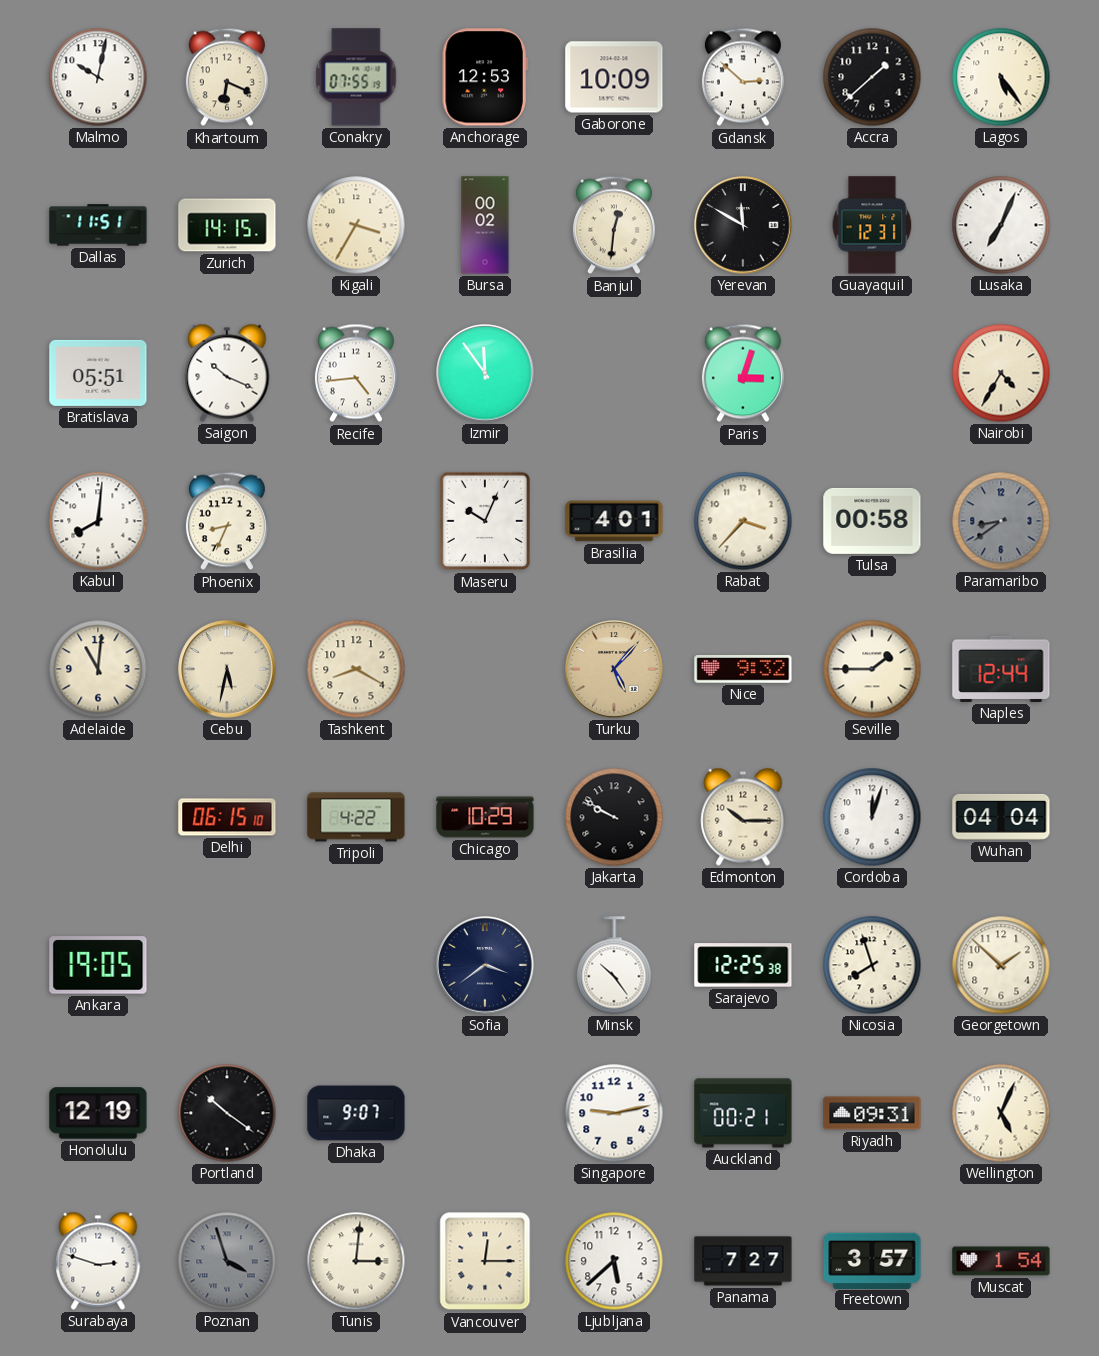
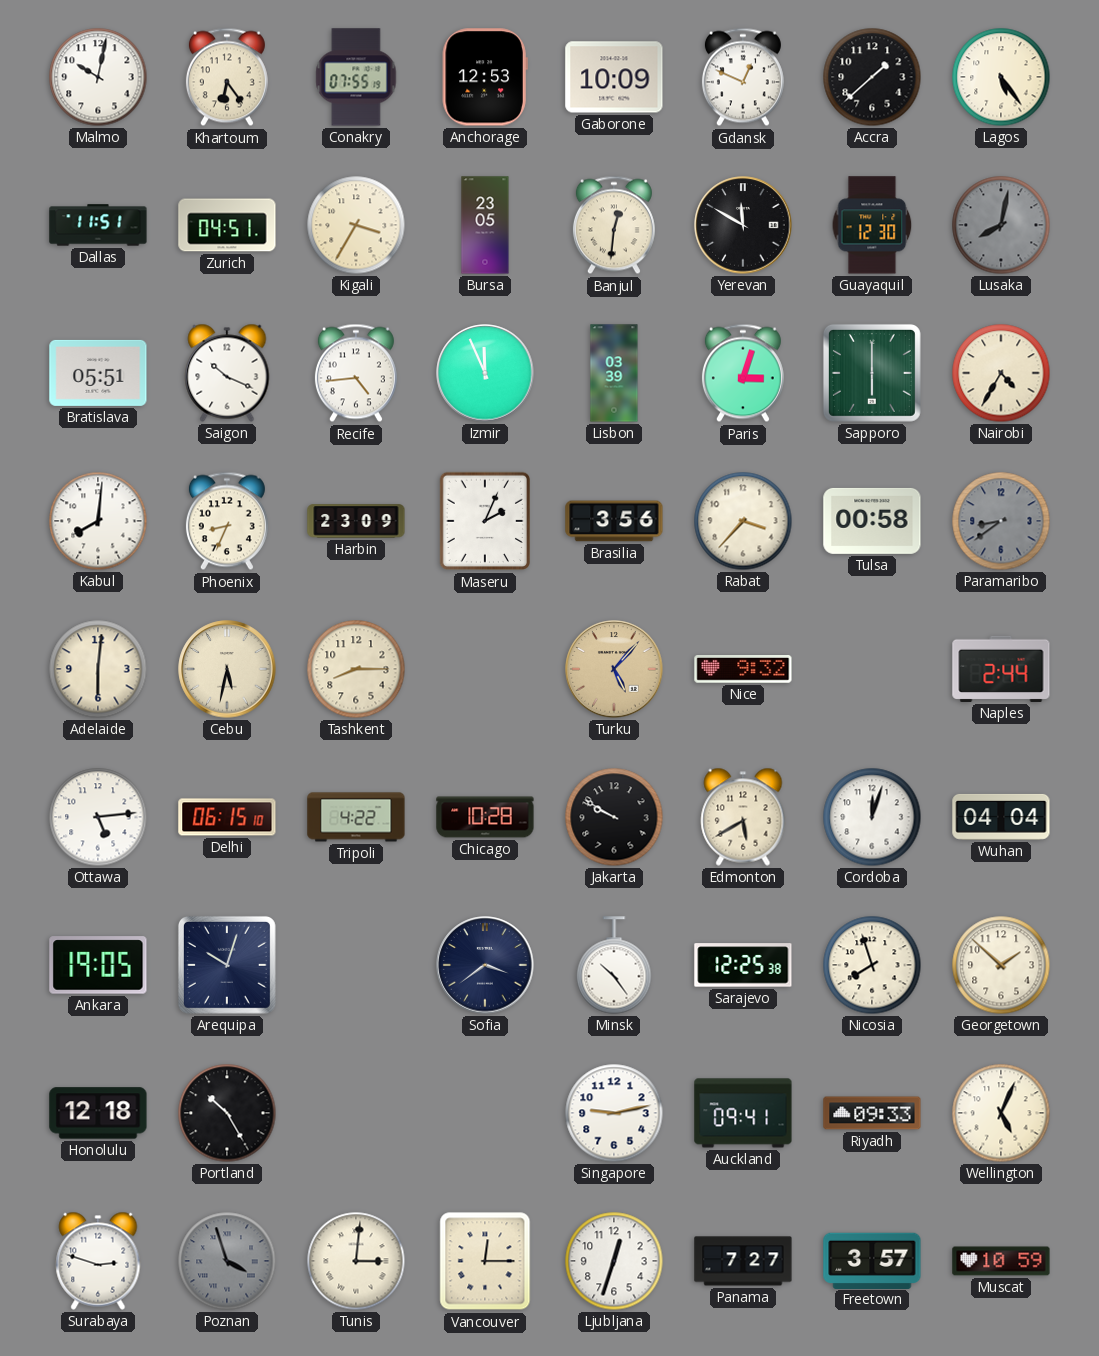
Khartoum: 6:19 -> 6:24
Gdansk: 2:52 -> 12:49
Zurich: 14:15 -> 04:51
Bursa: 00:02 -> 23:05
Guayaquil: 12:31 -> 12:30
Lusaka: 7:04 -> 8:02
Lusaka dial: white -> grey
Izmir: 11:54 -> 11:56
Lisbon: none -> 03:39
Sapporo: none -> 6:00
Harbin: none -> 23:09
Maseru: 10:04 -> 2:04
Brasilia: 4:01 -> 3:56
Adelaide: 11:01 -> 6:01
Tashkent: 8:20 -> 8:15
Seville: 1:45 -> none
Naples: 12:44 -> 2:44
Ottawa: none -> 5:14
Chicago: 10:29 -> 10:28
Edmonton: 10:15 -> 5:40
Arequipa: none -> 10:03
Honolulu: 12:19 -> 12:18
Portland: 10:21 -> 10:25
Dhaka: 9:07 -> none
Auckland: 00:21 -> 09:41
Riyadh: 09:31 -> 09:33
Ljubljana: 5:38 -> 12:33
Muscat: 1:54 -> 10:59
